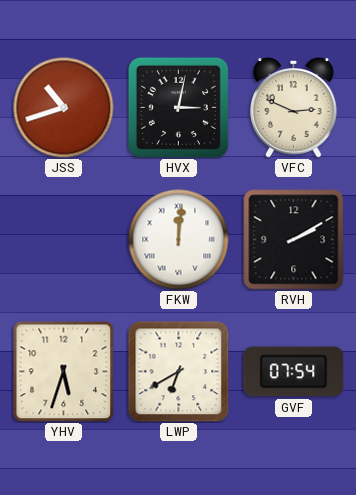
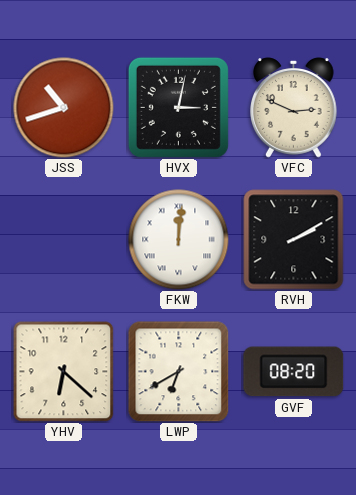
YHV: 5:33 -> 6:22
GVF: 07:54 -> 08:20
